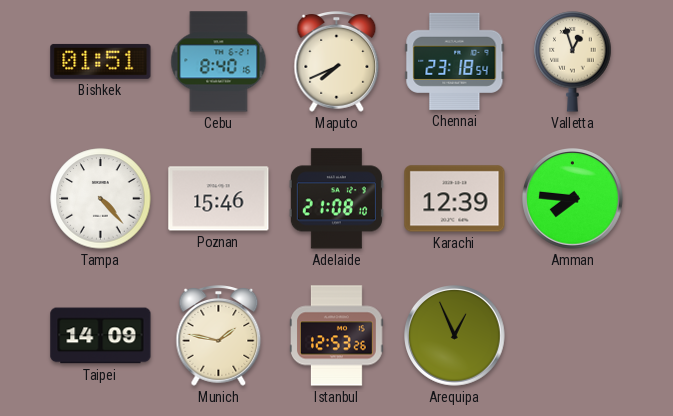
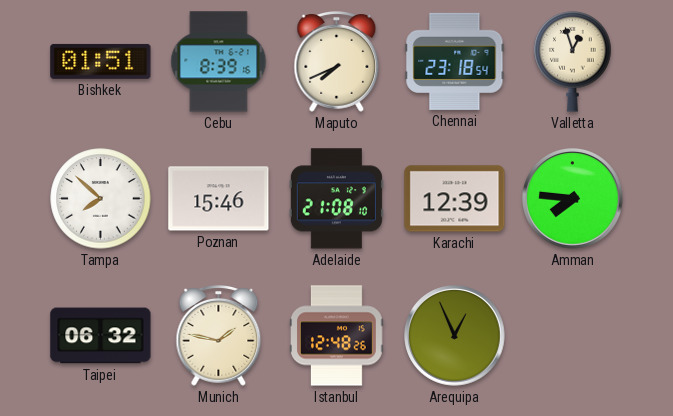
Cebu: 8:40 -> 8:39
Tampa: 4:23 -> 7:52
Taipei: 14:09 -> 06:32
Istanbul: 12:53 -> 12:48
